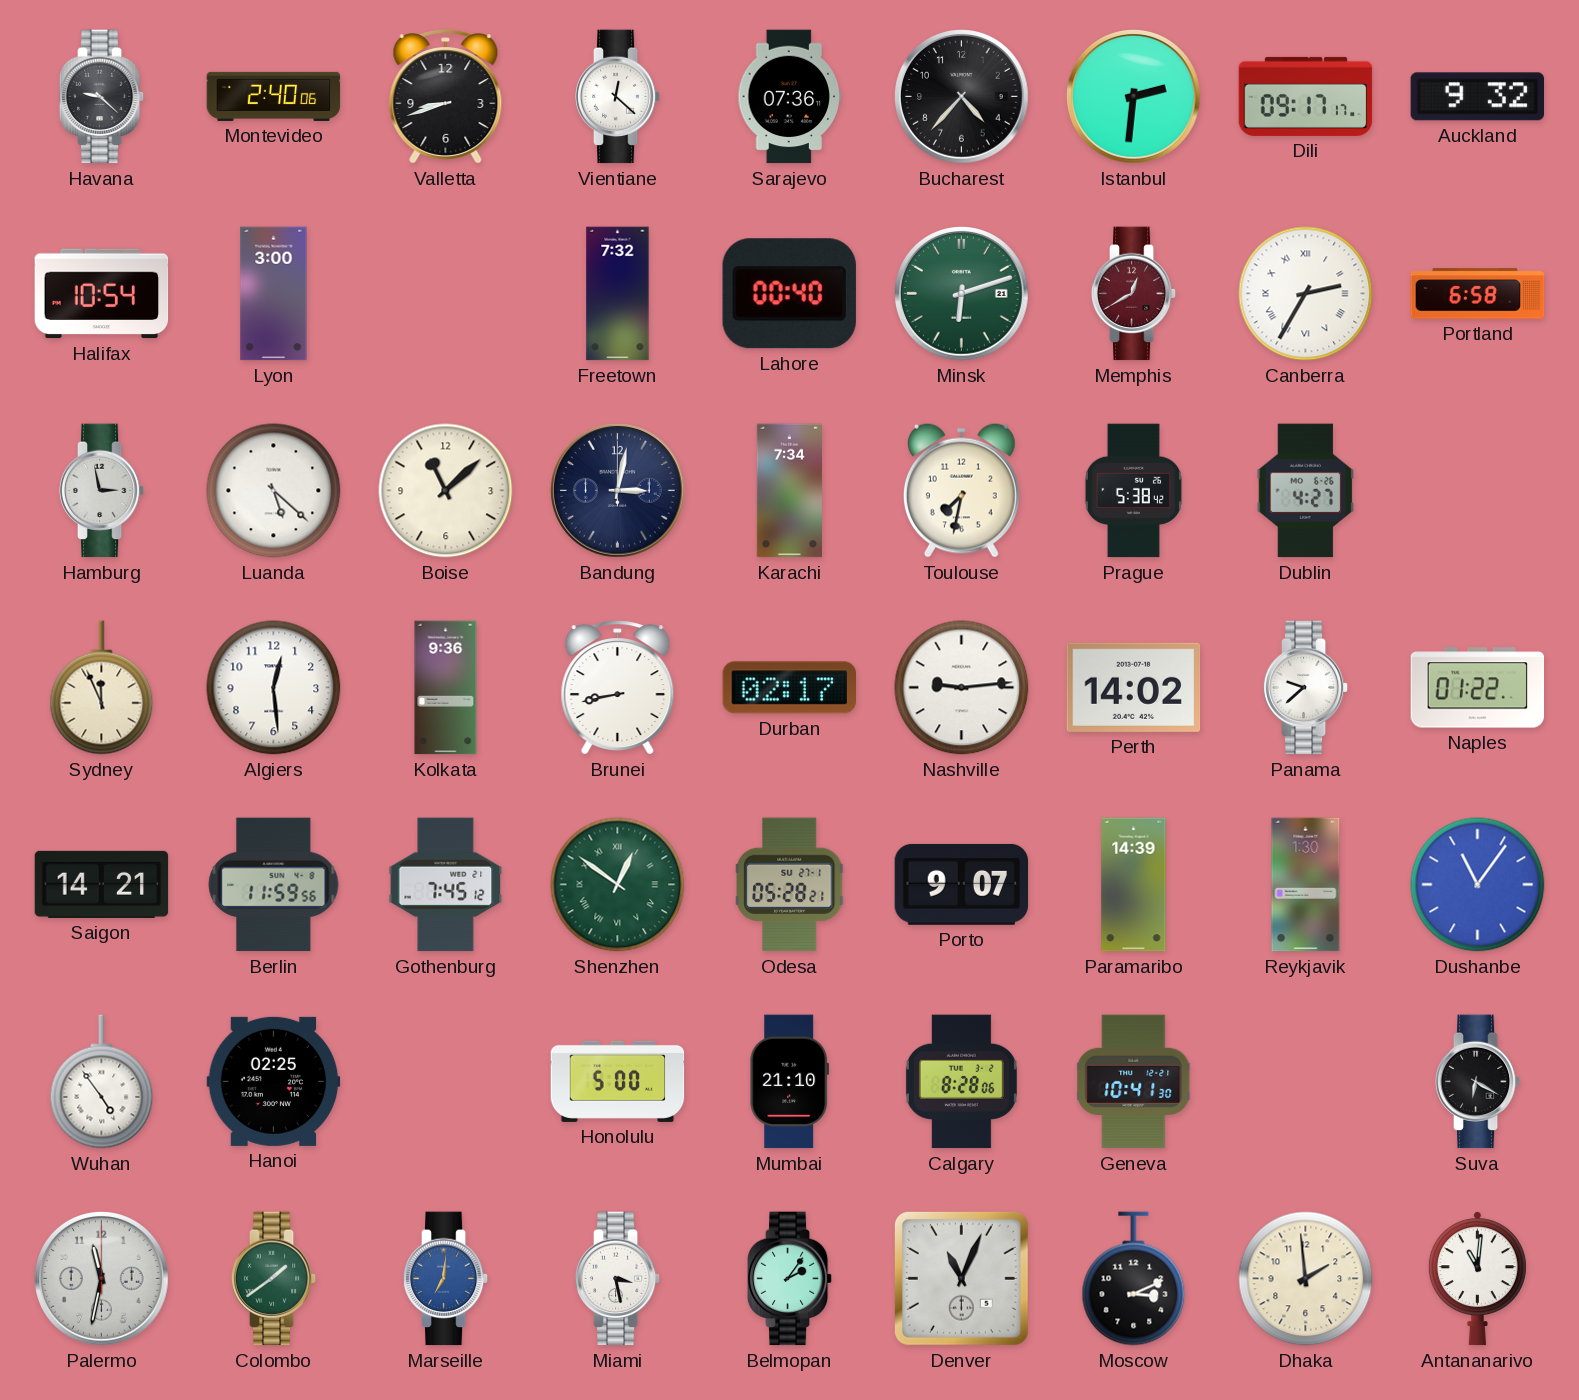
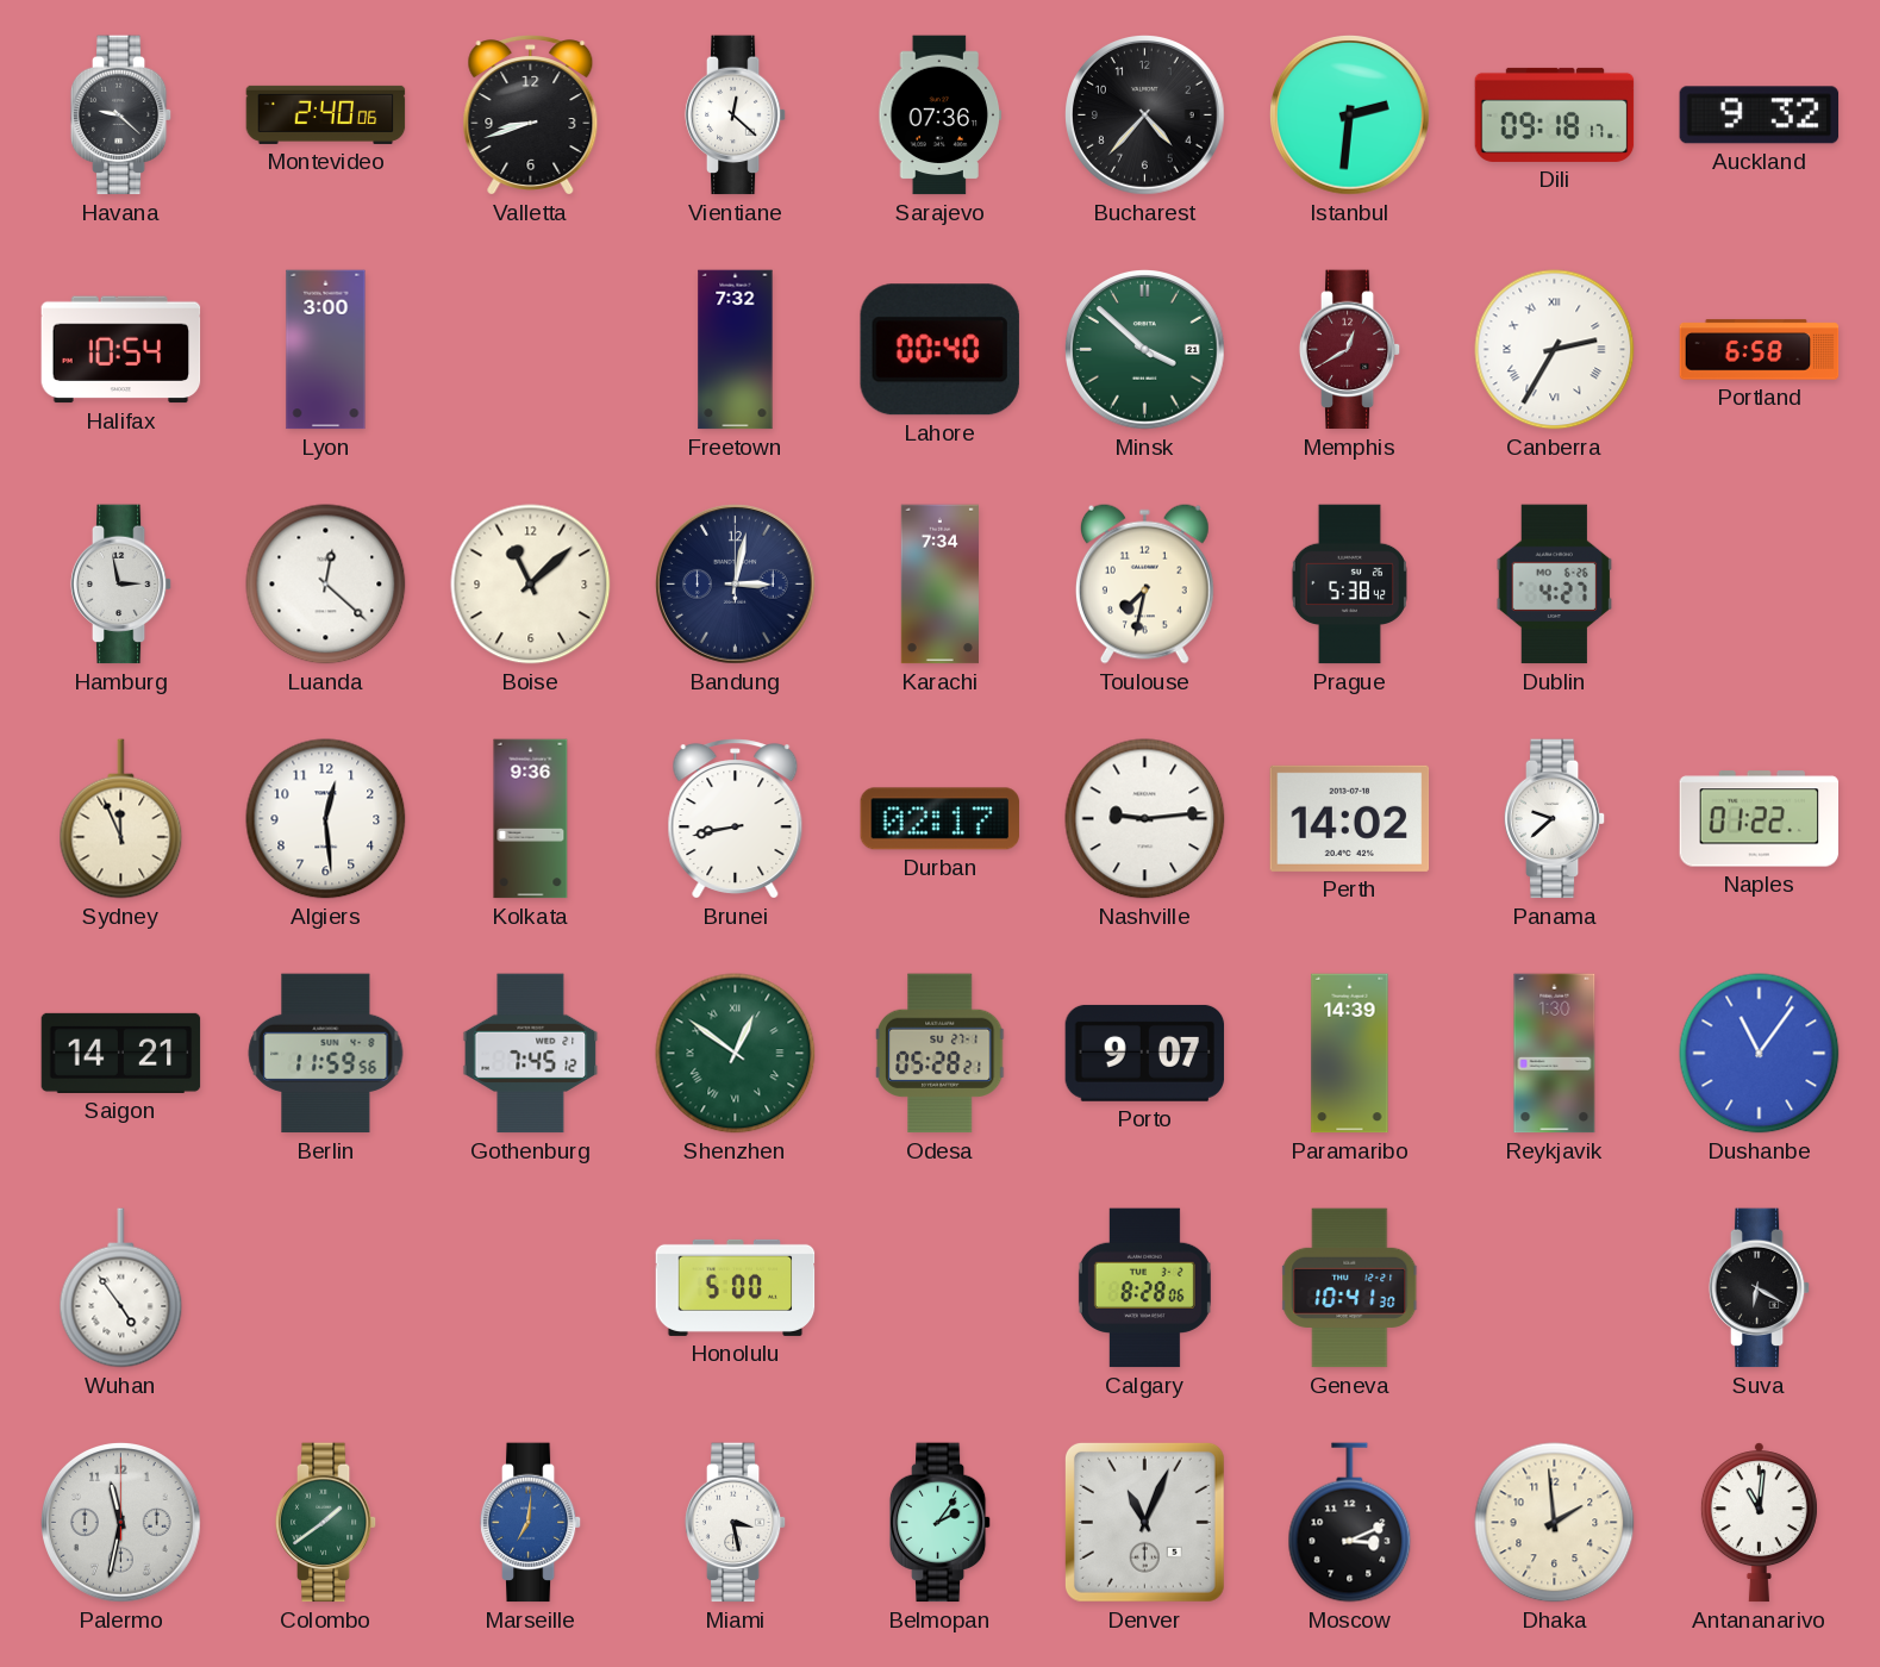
Dili: 09:17 -> 09:18
Minsk: 6:12 -> 3:52
Luanda: 5:22 -> 12:22
Hanoi: 02:25 -> none
Mumbai: 21:10 -> none
